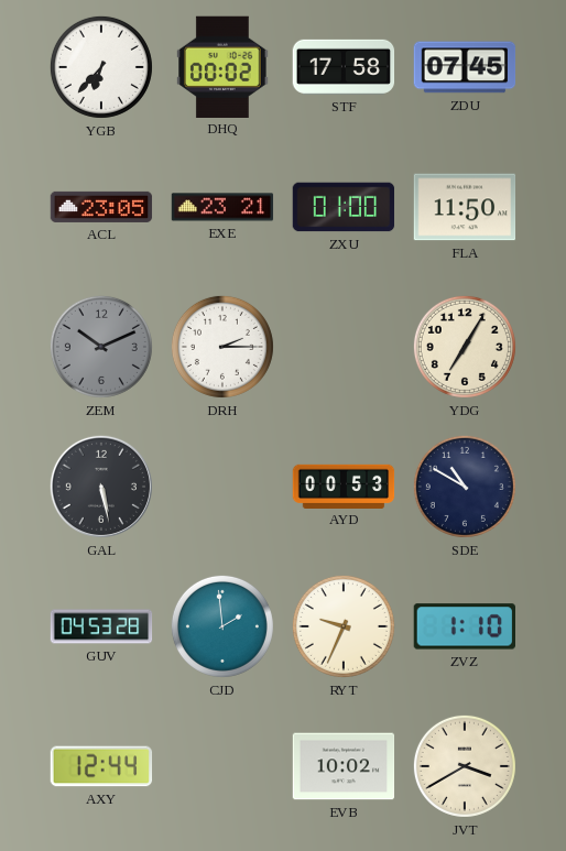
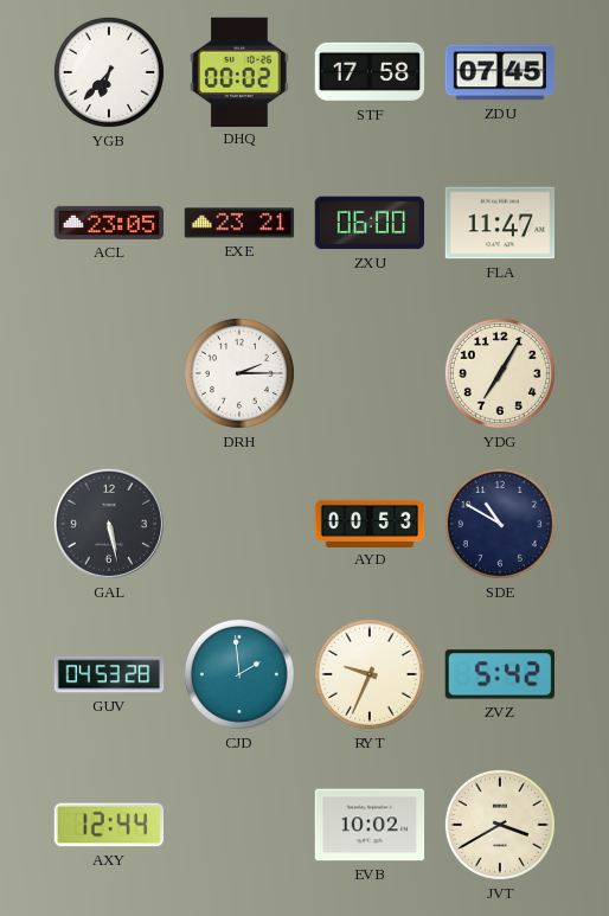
ZXU: 01:00 -> 06:00
FLA: 11:50 -> 11:47
ZEM: 10:11 -> none
ZVZ: 1:10 -> 5:42
